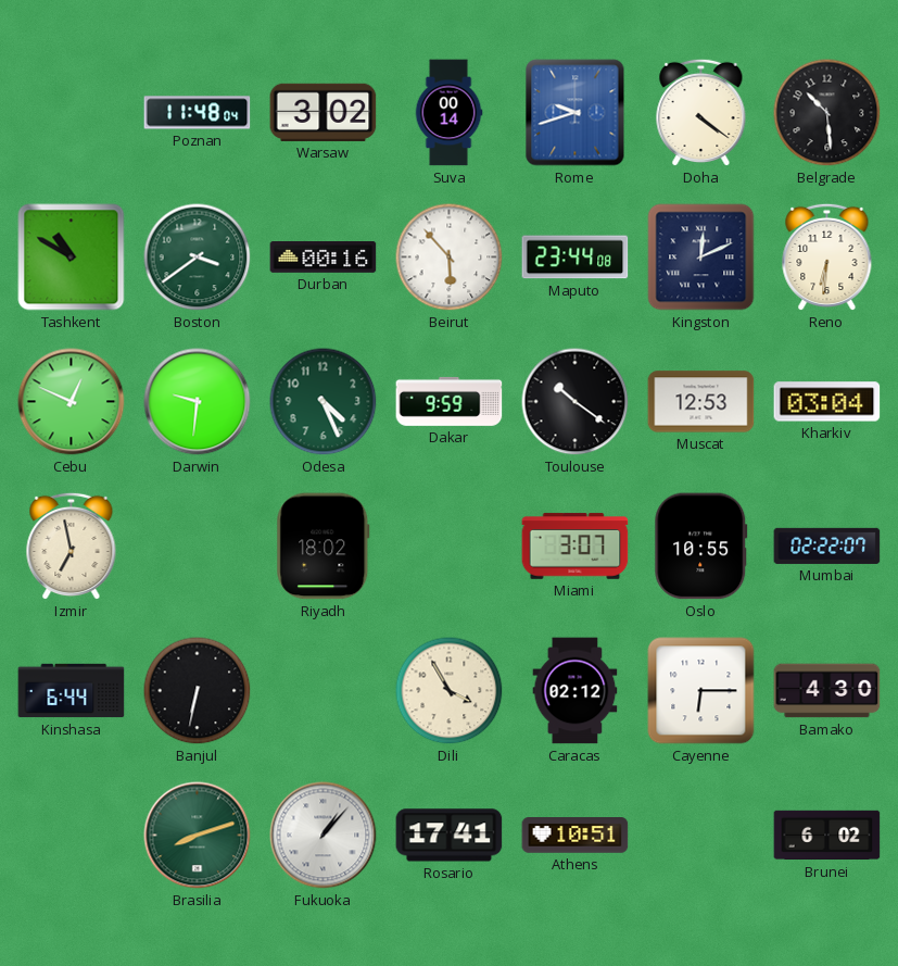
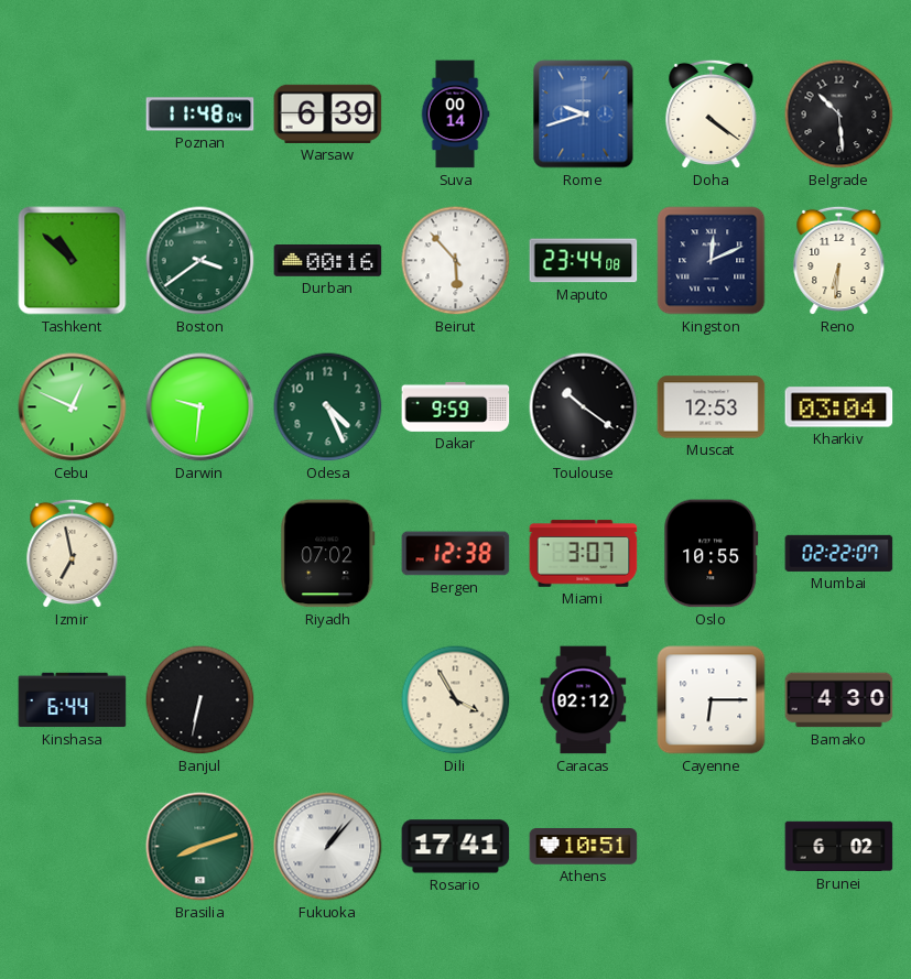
Warsaw: 3:02 -> 6:39
Tashkent: 10:50 -> 10:52
Riyadh: 18:02 -> 07:02
Bergen: none -> 12:38
